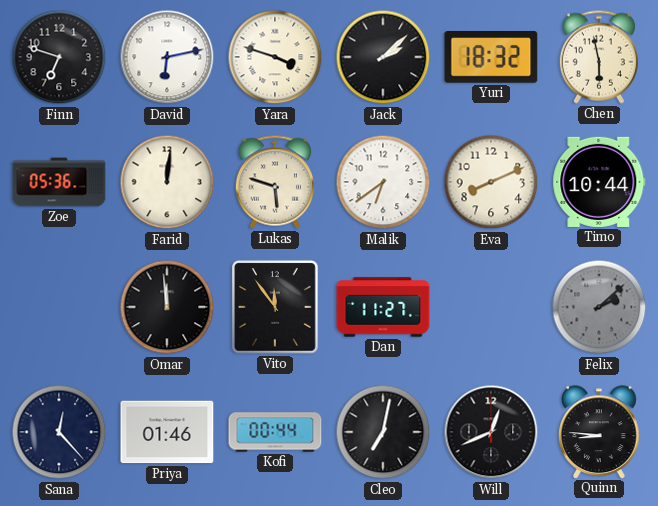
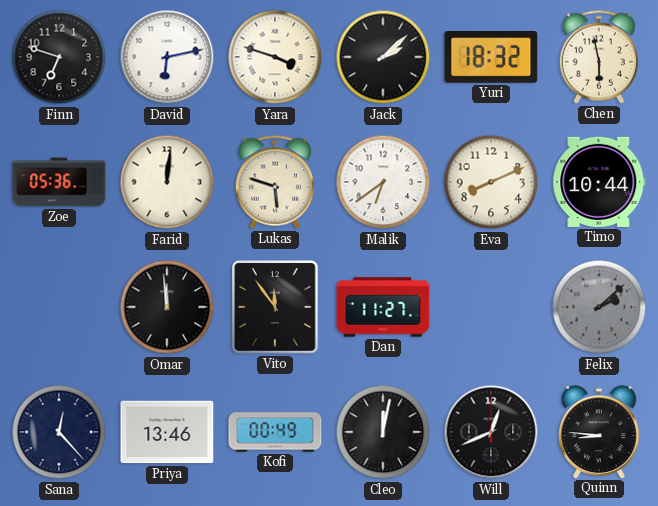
Priya: 01:46 -> 13:46
Kofi: 00:44 -> 00:49
Cleo: 7:02 -> 12:02
